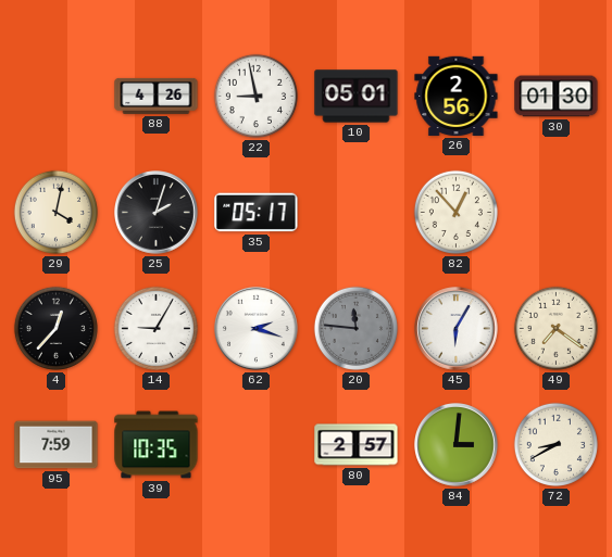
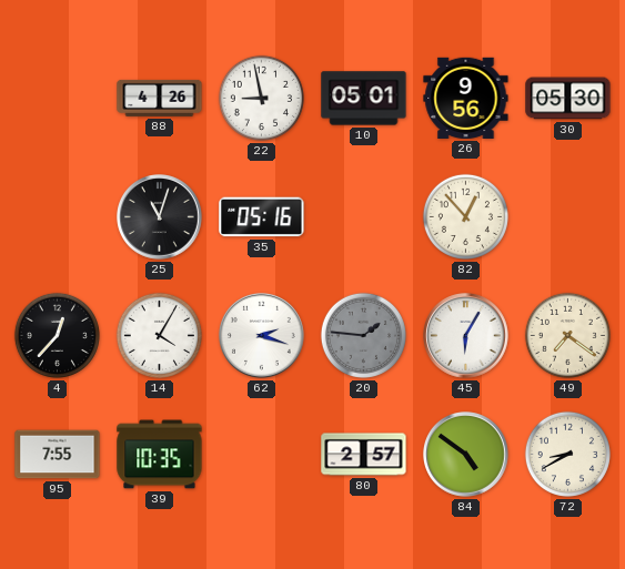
26: 2:56 -> 9:56
30: 01:30 -> 05:30
29: 4:02 -> none
25: 2:03 -> 11:03
35: 05:17 -> 05:16
14: 9:05 -> 4:05
20: 11:46 -> 1:46
95: 7:59 -> 7:55
84: 3:01 -> 4:51
